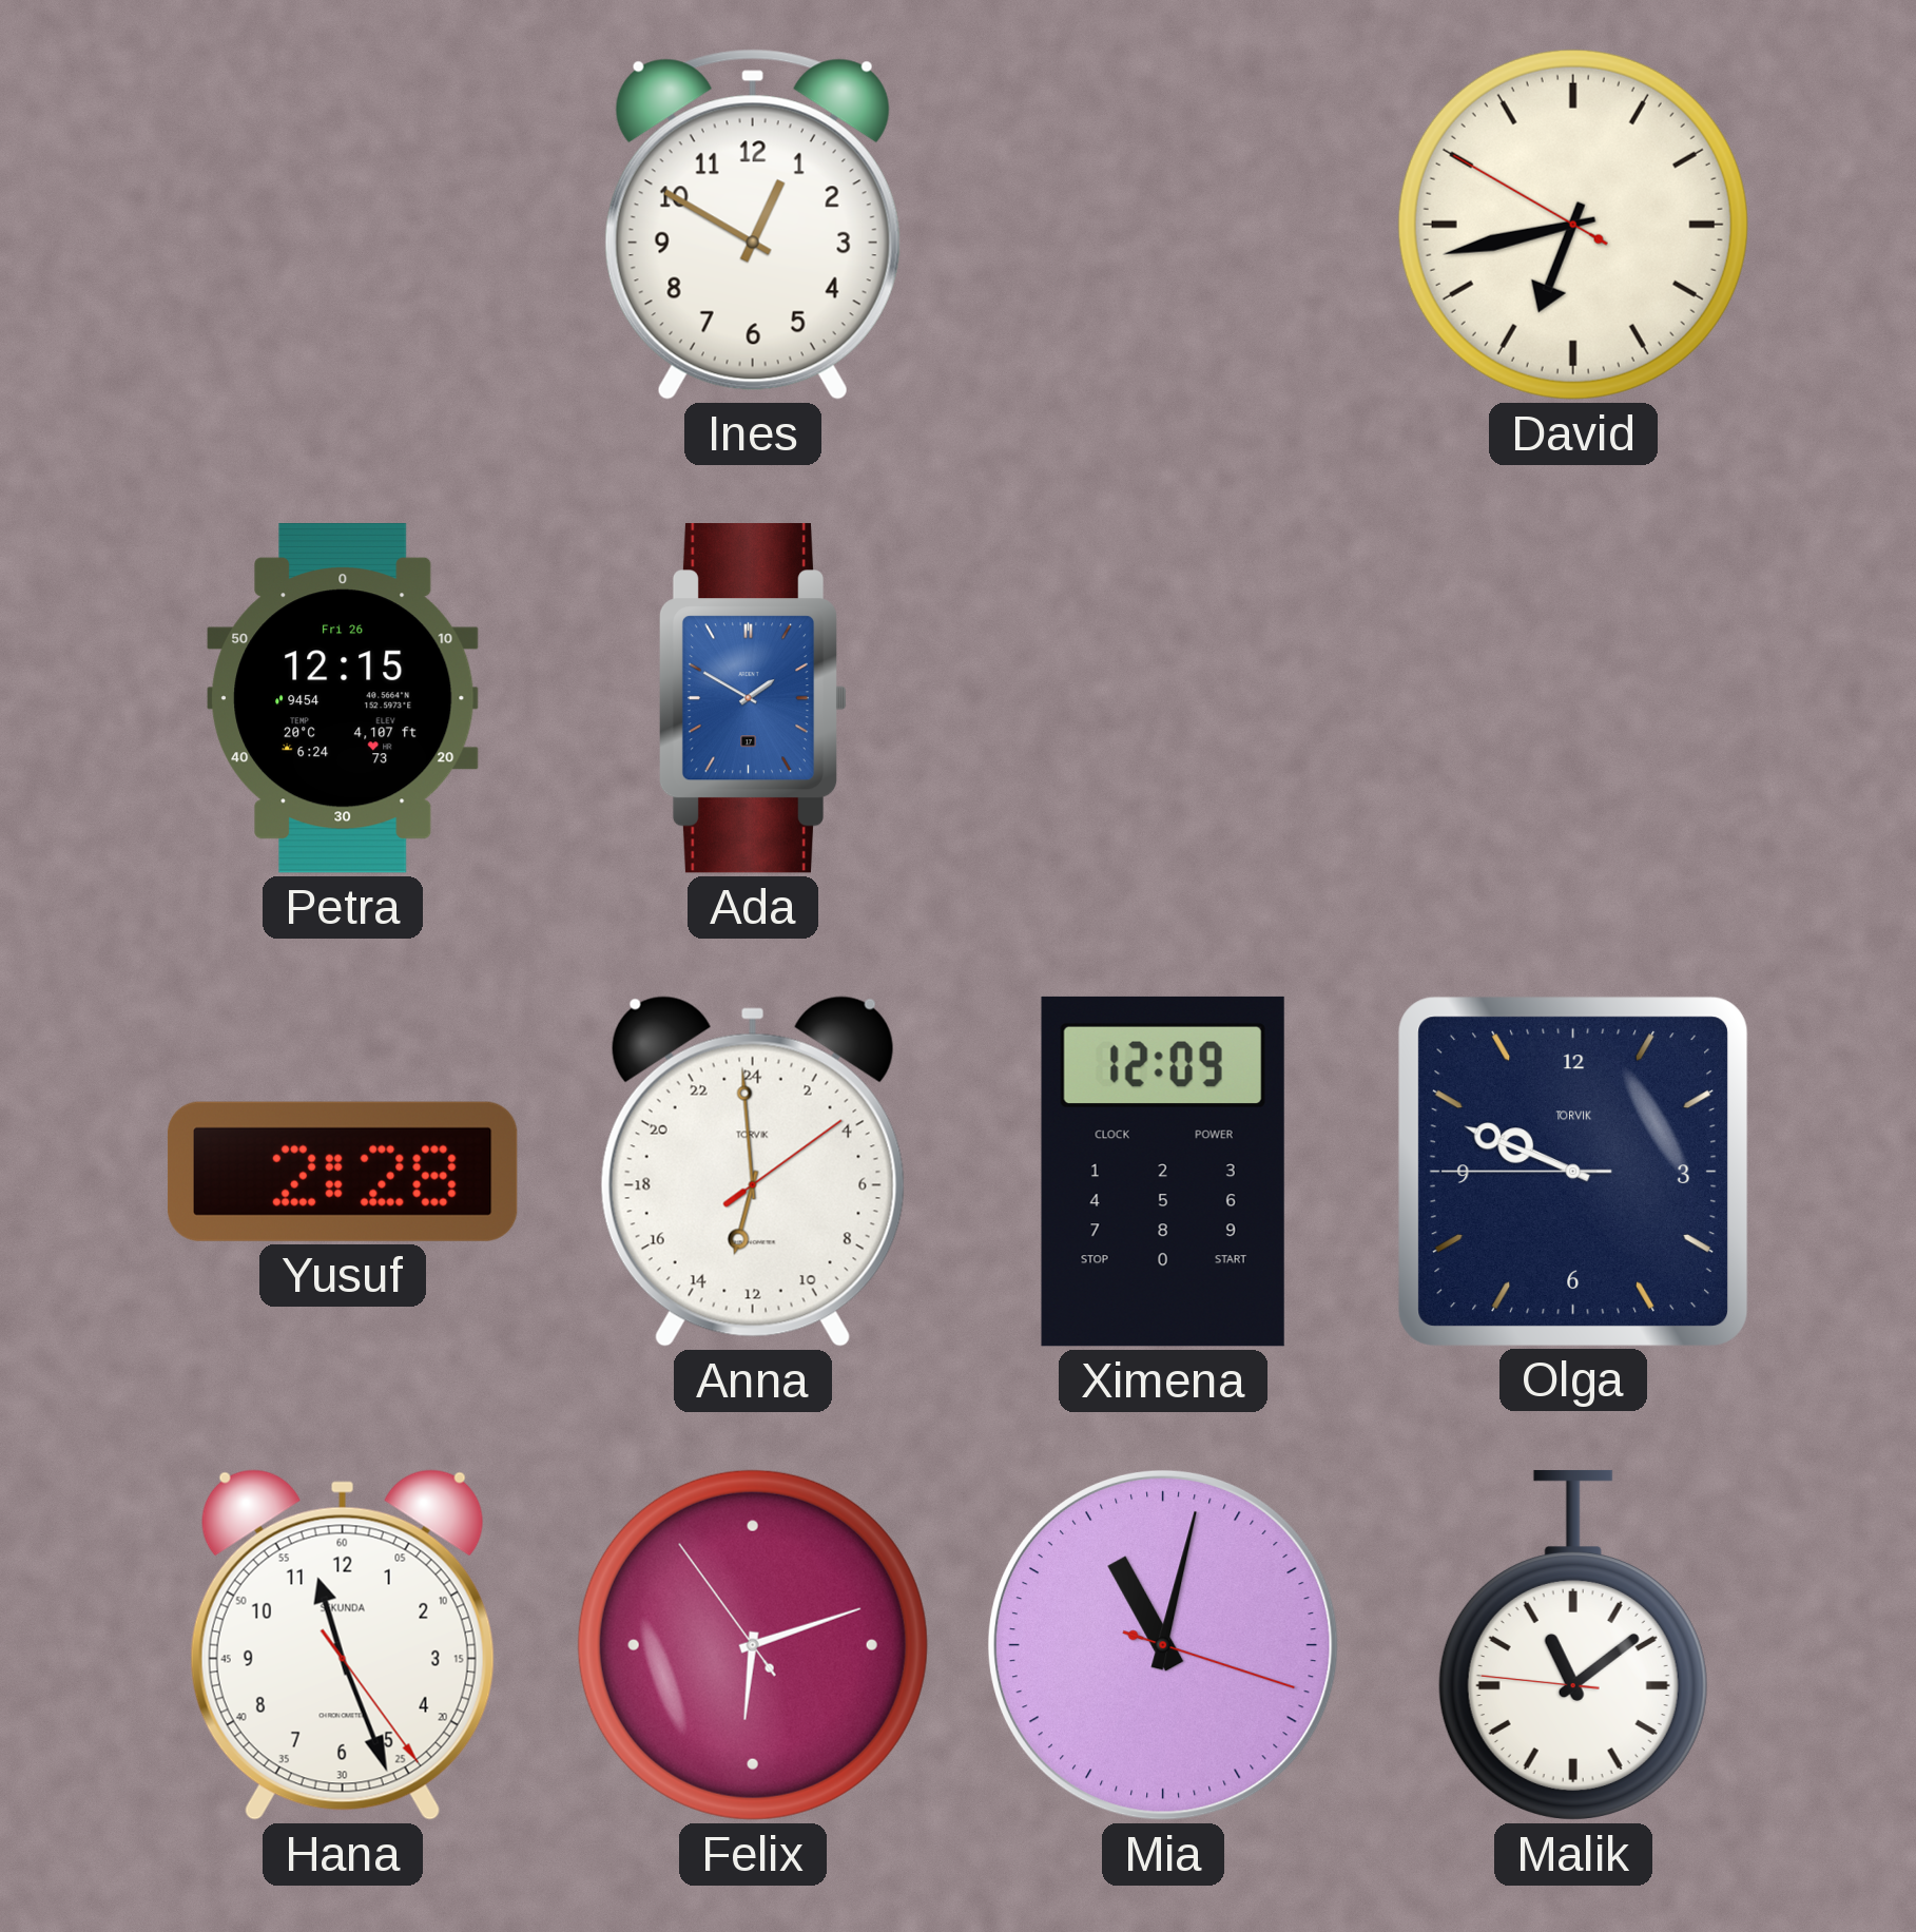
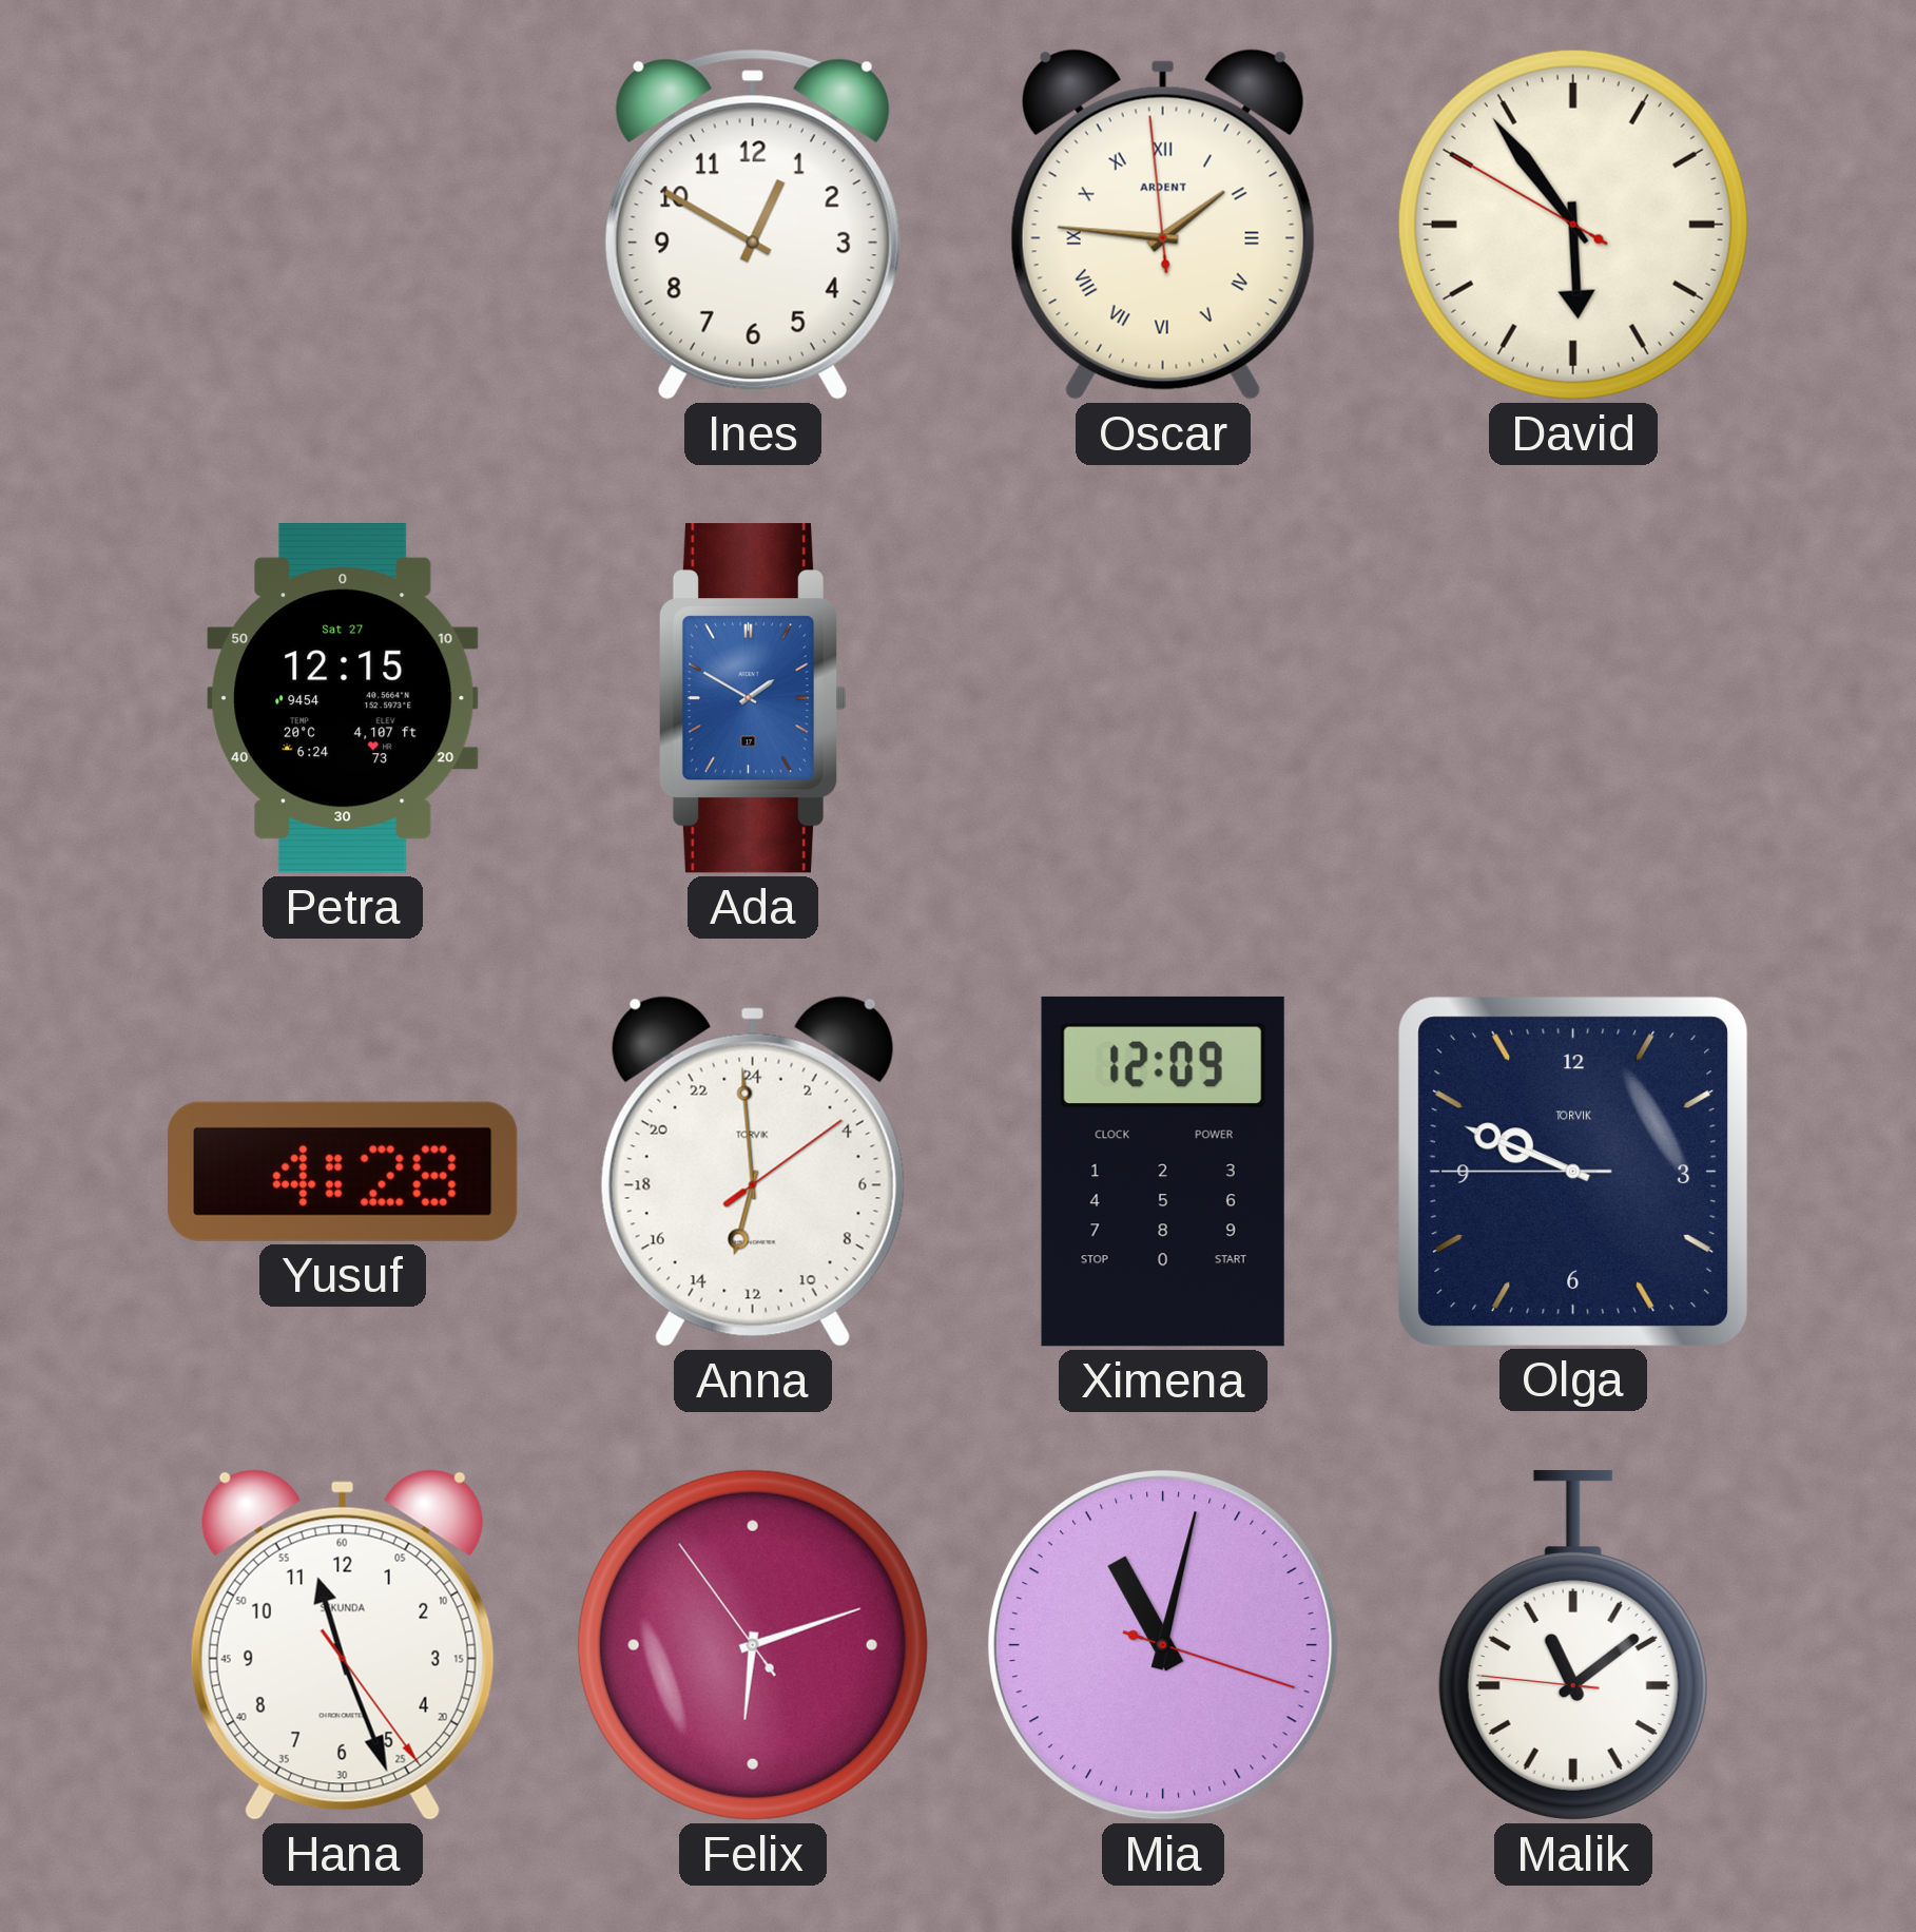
Oscar: none -> 1:45
David: 6:42 -> 5:53
Petra date: Fri 26 -> Sat 27
Yusuf: 2:28 -> 4:28
